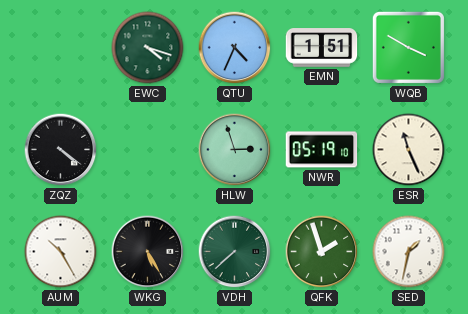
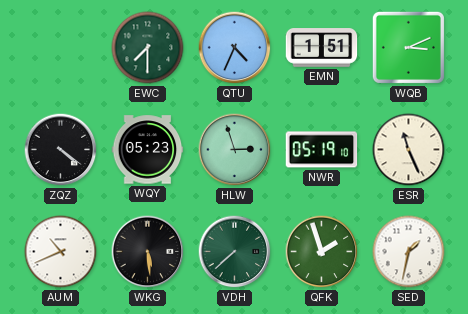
EWC: 4:18 -> 7:30
WQB: 3:50 -> 3:11
WQY: none -> 05:23
AUM: 10:25 -> 10:41
WKG: 5:25 -> 5:29
